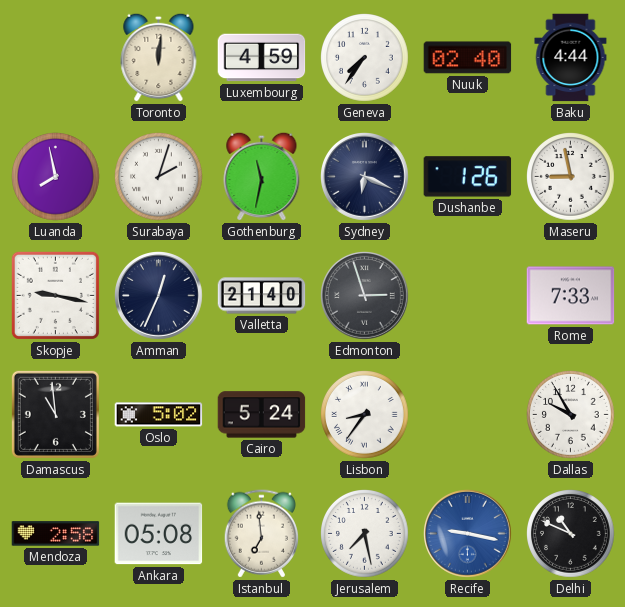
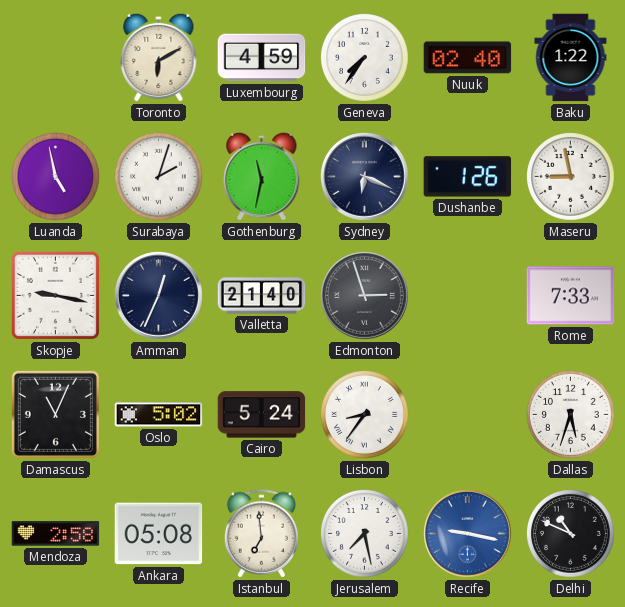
Toronto: 12:01 -> 6:10
Baku: 4:44 -> 1:22
Luanda: 7:58 -> 4:58
Damascus: 10:59 -> 11:04
Dallas: 9:55 -> 5:33
